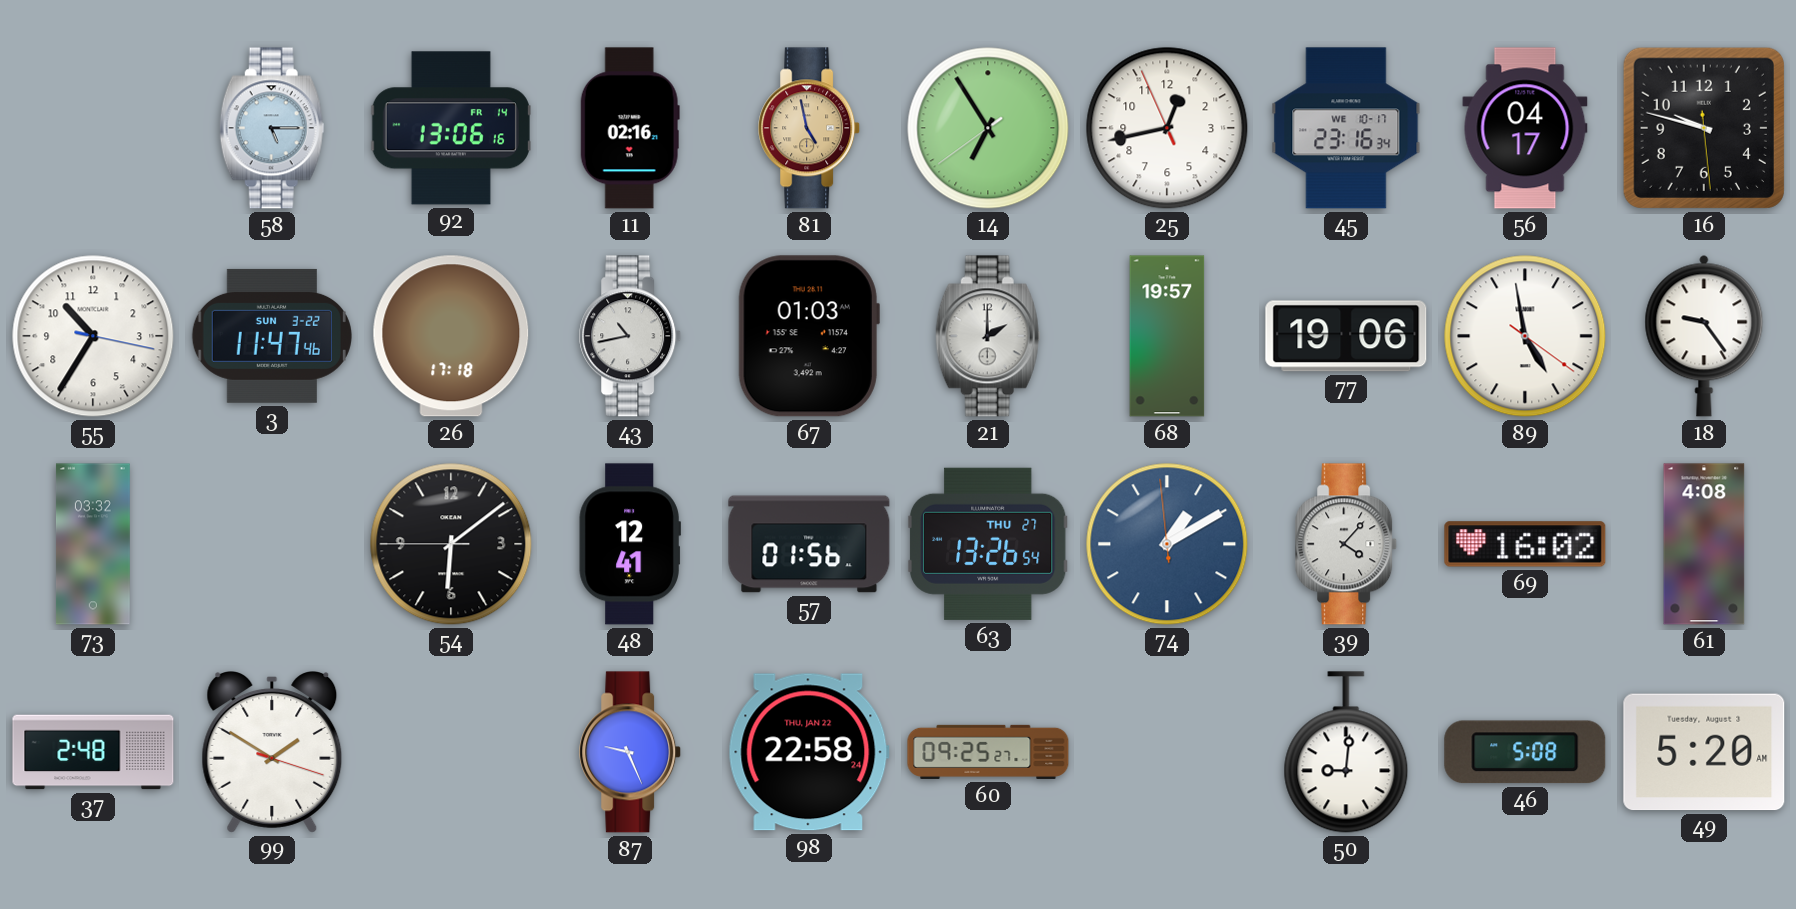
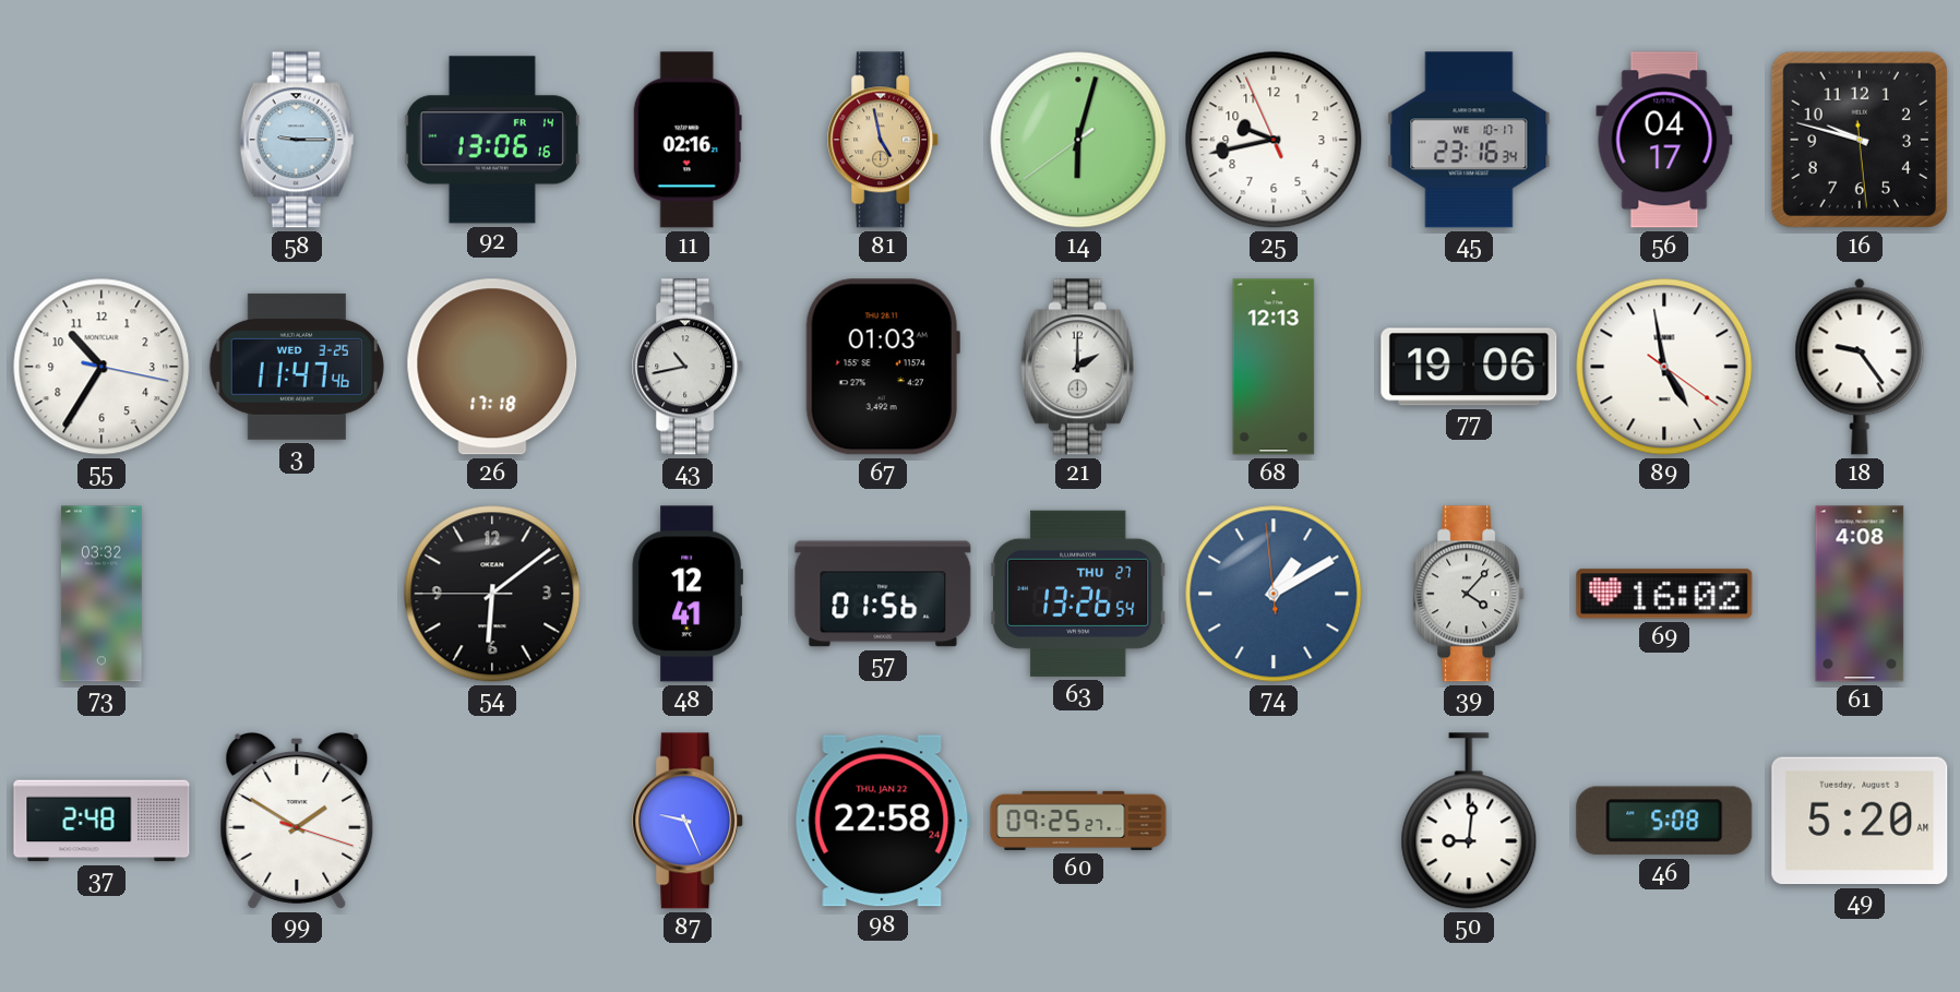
58: 5:15 -> 9:15
14: 6:54 -> 6:02
25: 12:42 -> 9:42
3 date: SUN 3-22 -> WED 3-25
68: 19:57 -> 12:13
